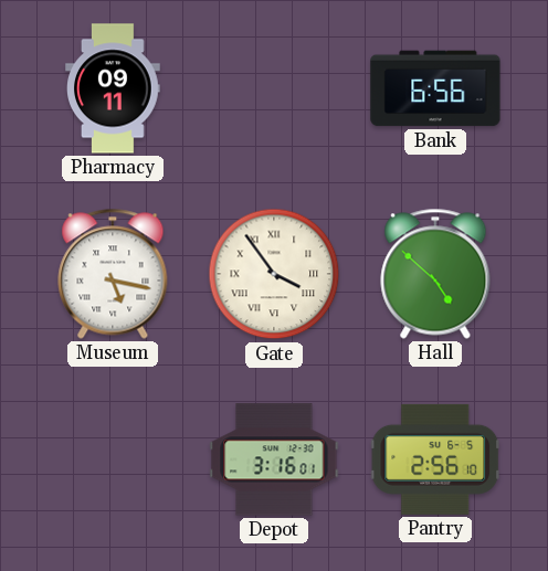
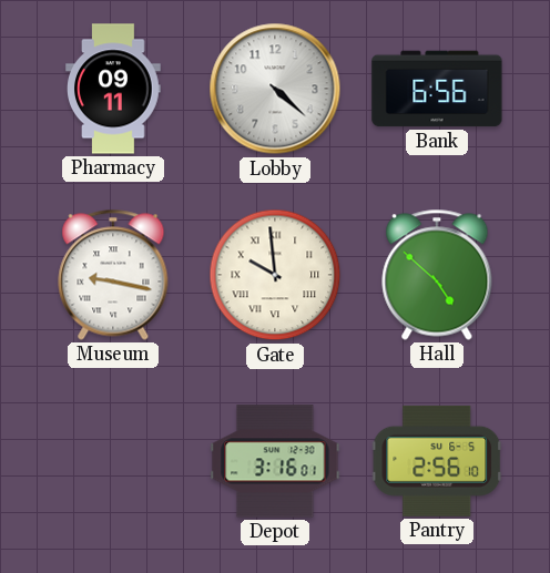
Lobby: none -> 4:22
Museum: 5:17 -> 9:17
Gate: 3:54 -> 9:59
